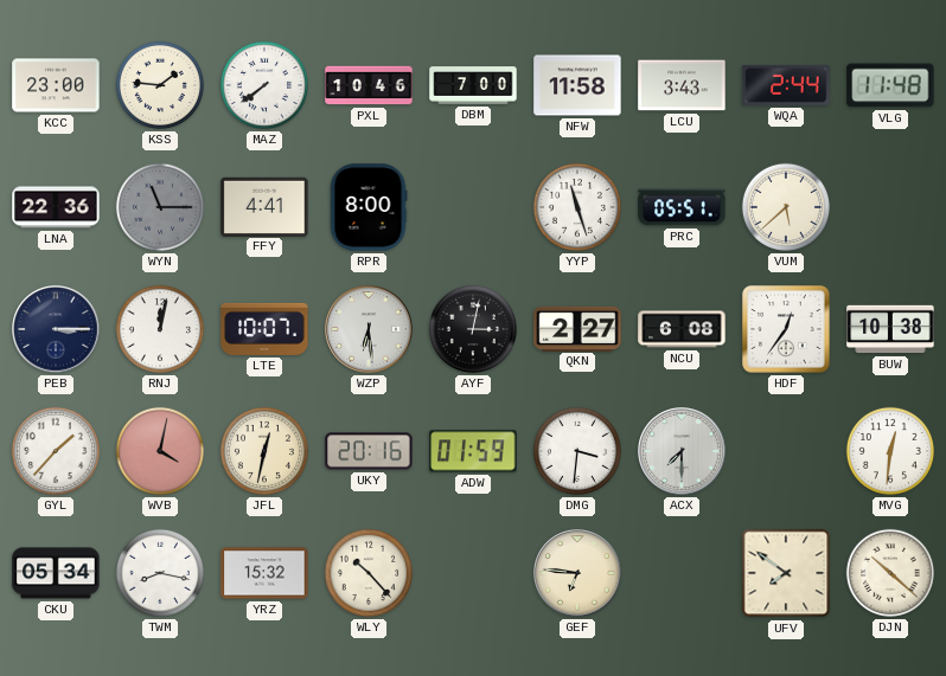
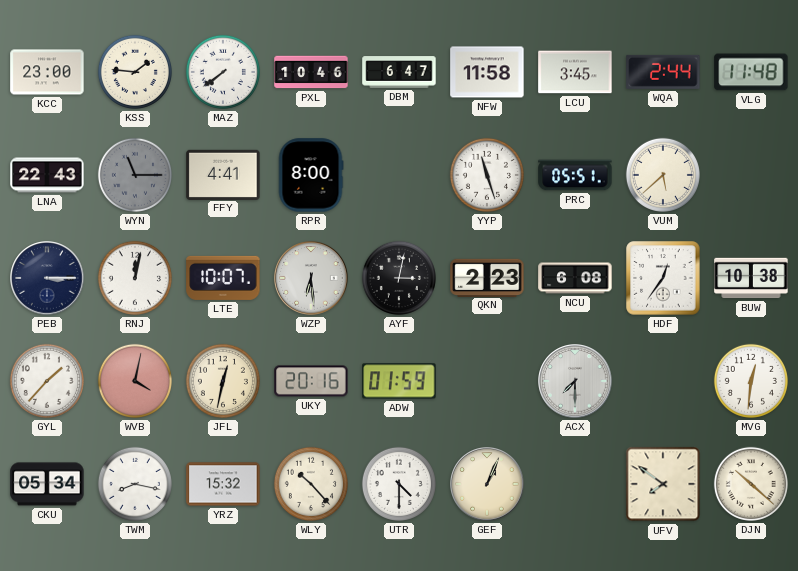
DBM: 7:00 -> 6:47
LCU: 3:43 -> 3:45
LNA: 22:36 -> 22:43
QKN: 2:27 -> 2:23
DMG: 3:31 -> none
UTR: none -> 4:30
GEF: 6:46 -> 1:04
